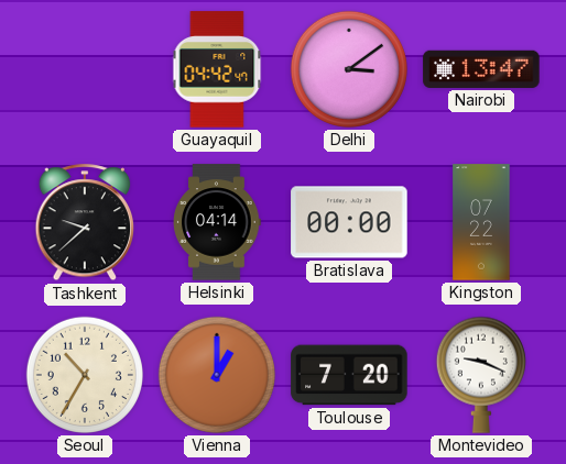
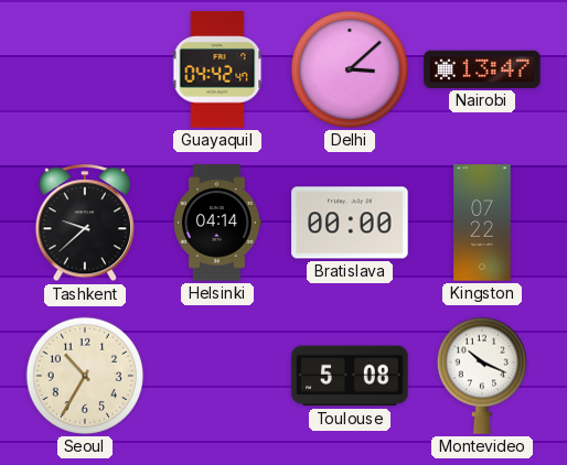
Delhi: 3:09 -> 3:08
Vienna: 1:00 -> none
Toulouse: 7:20 -> 5:08
Montevideo: 9:19 -> 10:19
